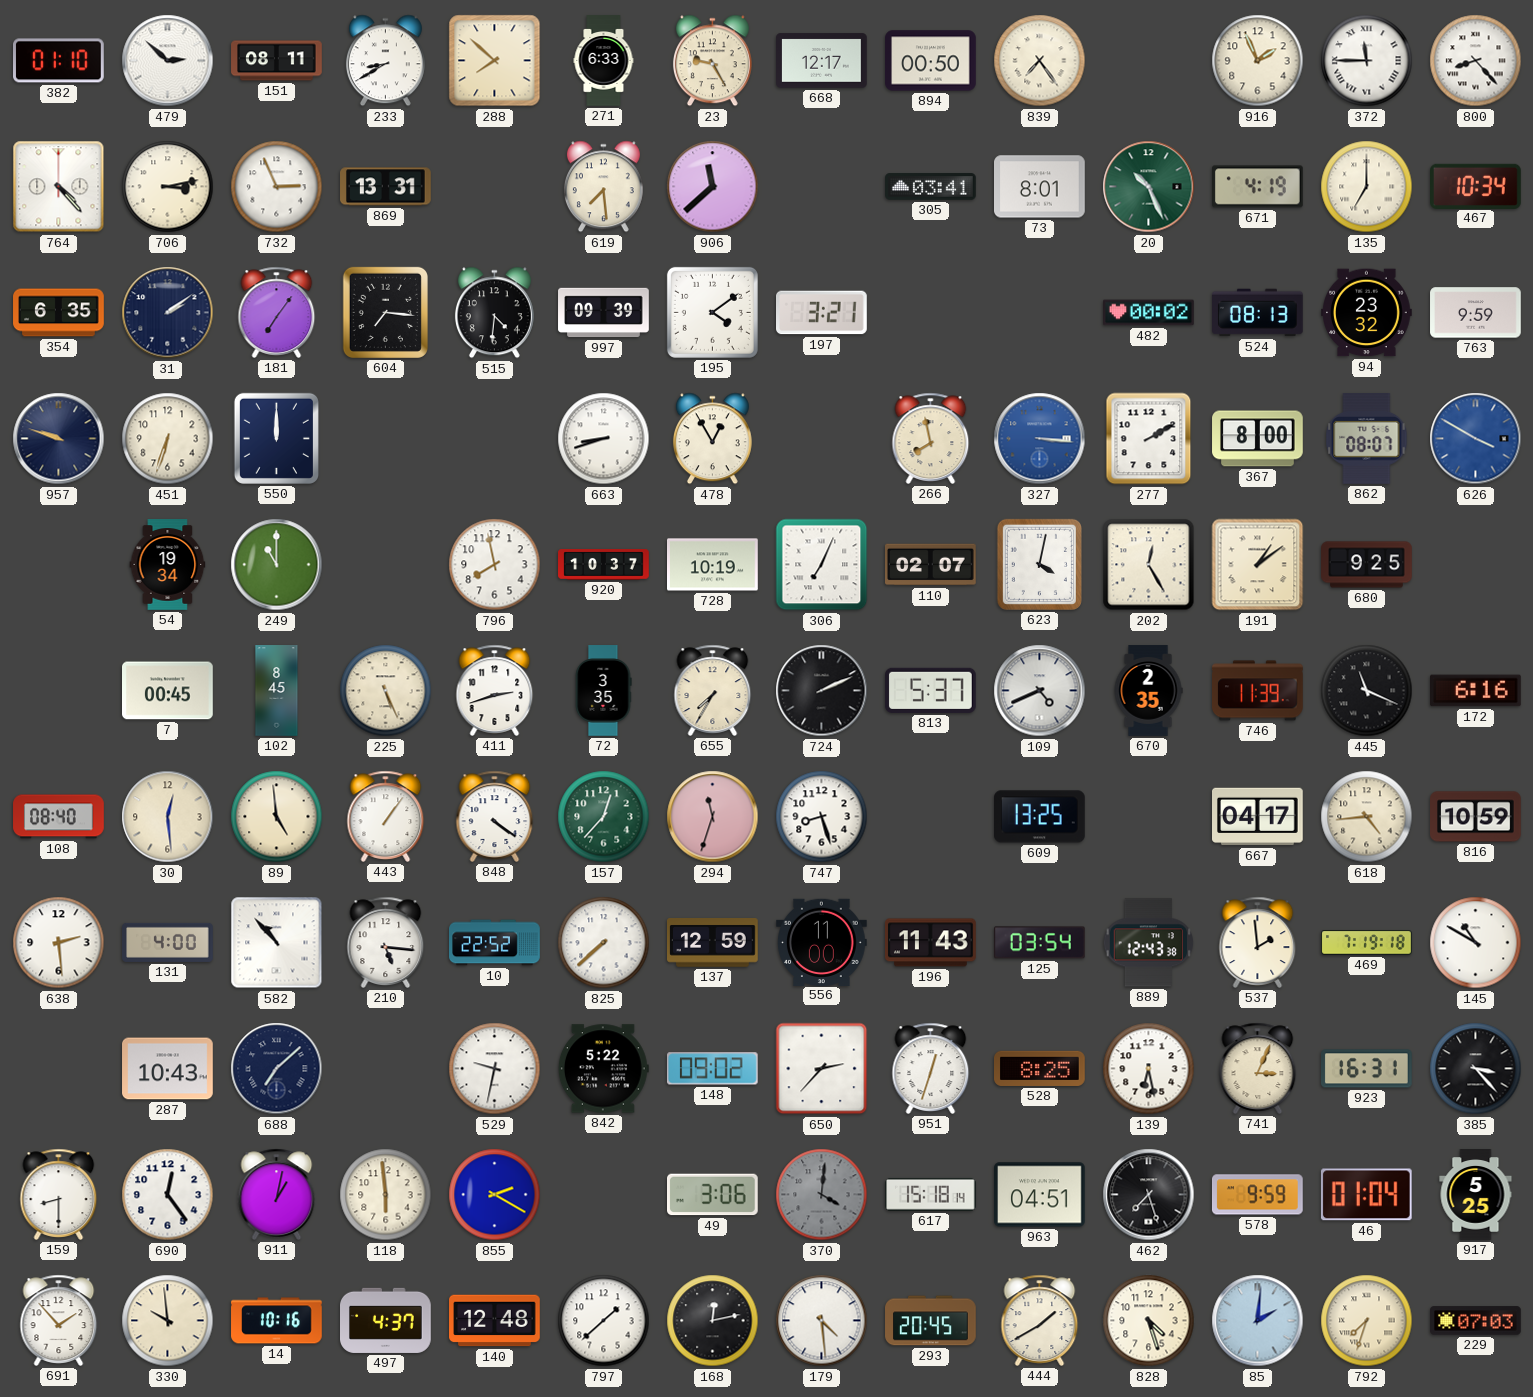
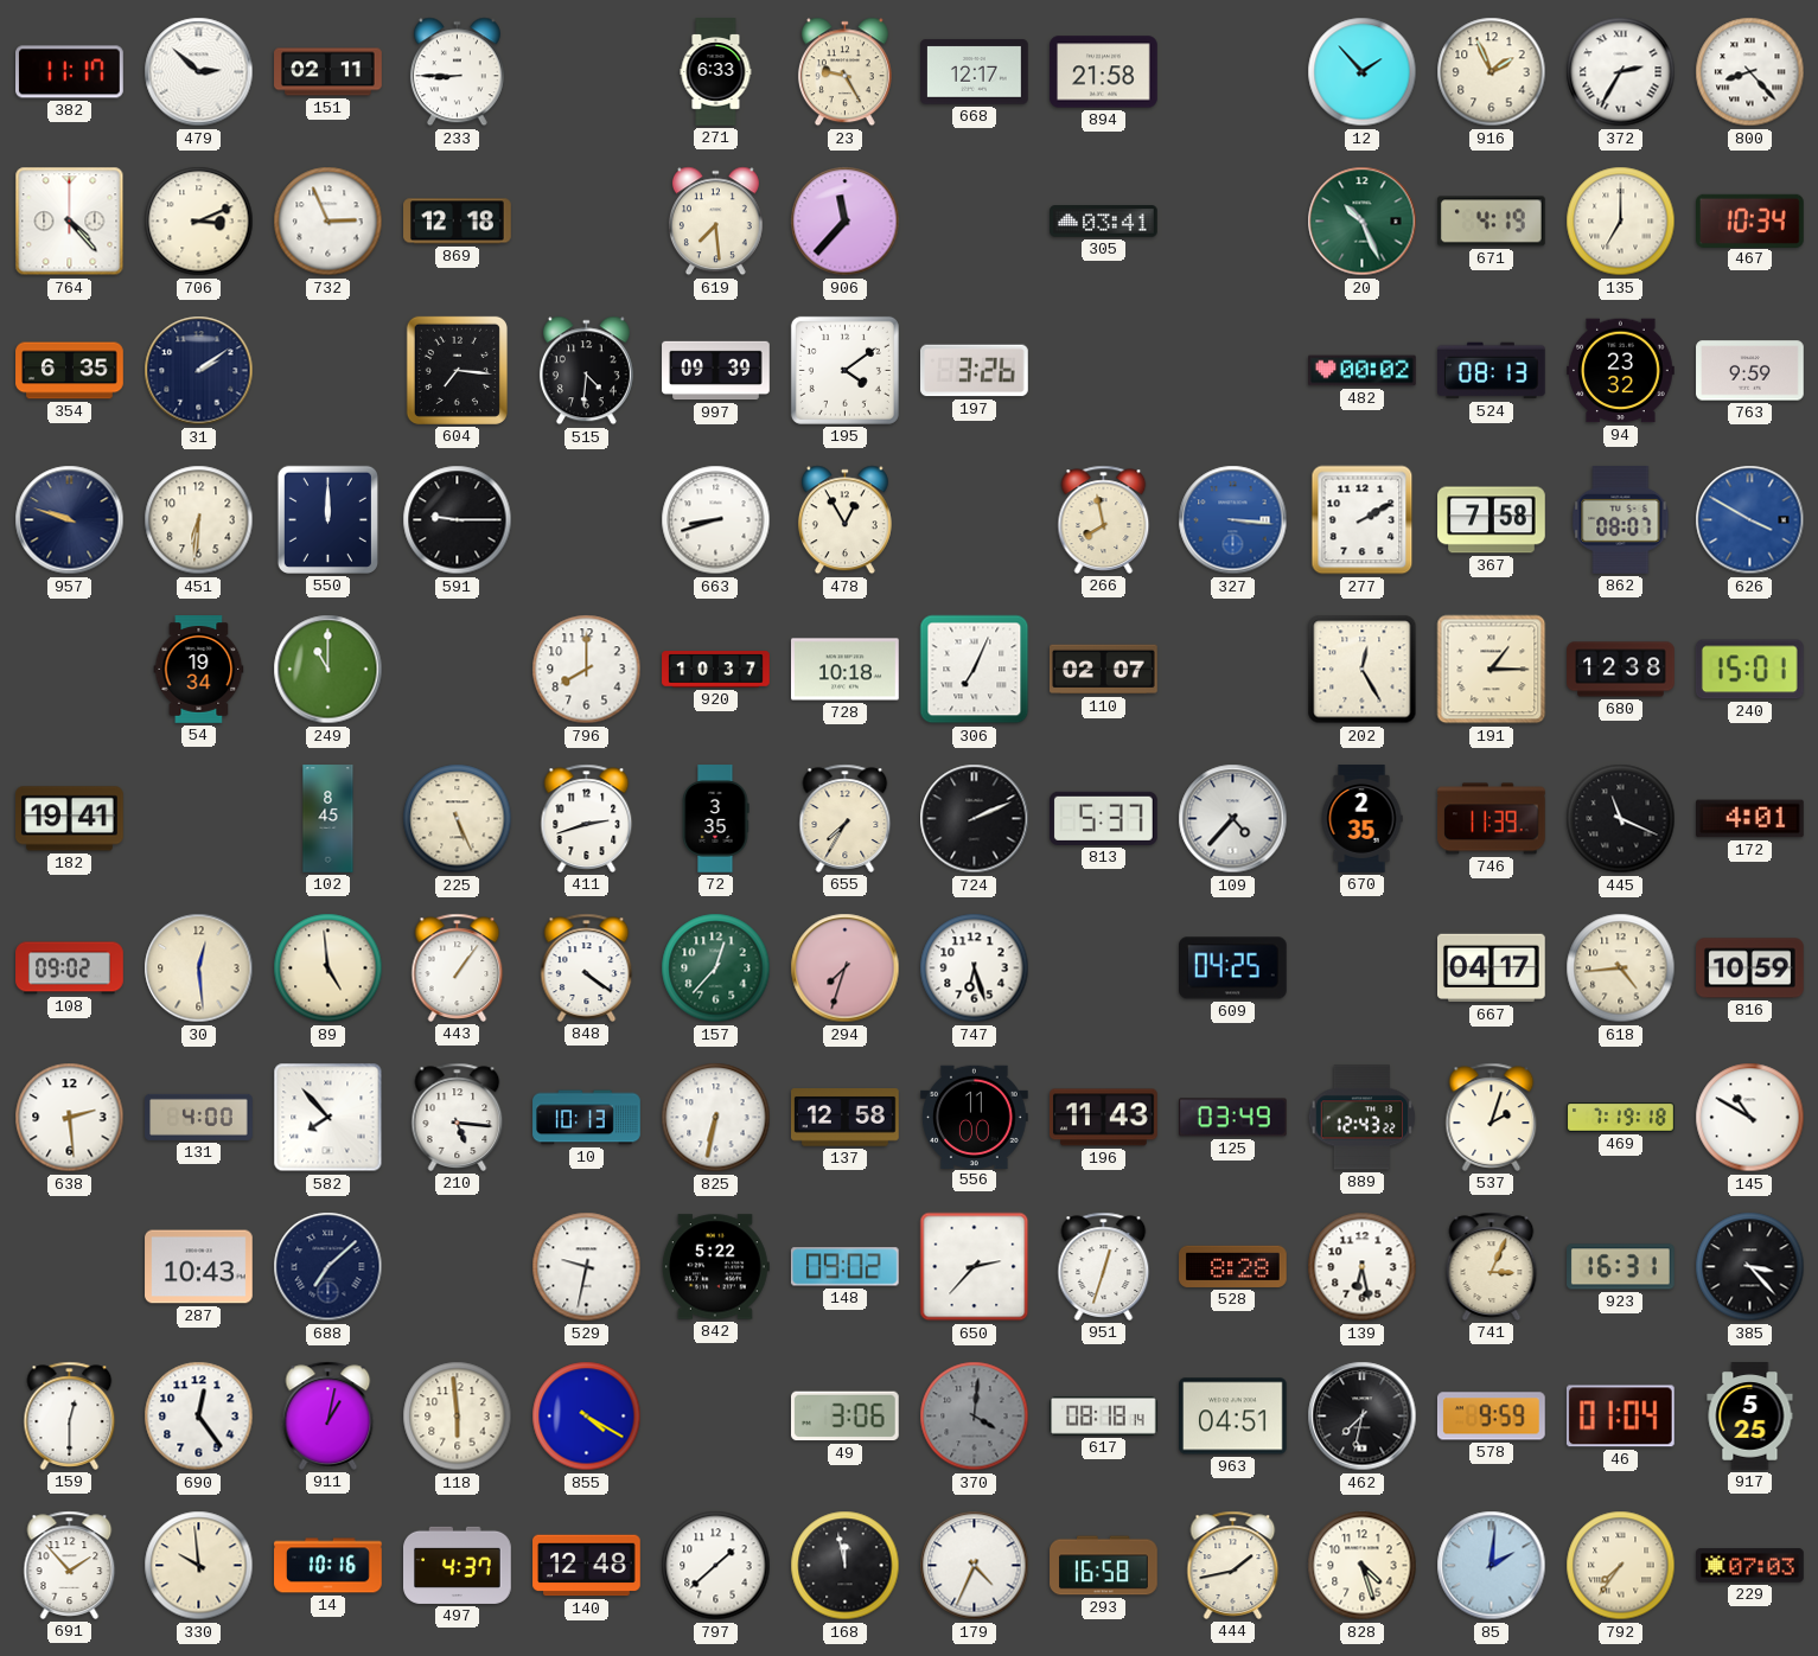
382: 01:10 -> 11:17
151: 08:11 -> 02:11
233: 8:40 -> 8:45
288: 7:52 -> none
894: 00:50 -> 21:58
839: 7:24 -> none
12: none -> 1:53
372: 11:45 -> 2:35
706: 3:13 -> 3:11
869: 13:31 -> 12:18
906: 11:38 -> 11:37
73: 8:01 -> none
181: 7:06 -> none
197: 3:21 -> 3:26
451: 6:33 -> 6:31
591: none -> 9:15
367: 8:00 -> 7:58
796: 7:58 -> 8:00
728: 10:19 -> 10:18
623: 4:02 -> none
191: 1:09 -> 1:15
680: 9:25 -> 12:38
240: none -> 15:01
182: none -> 19:41
7: 00:45 -> none
109: 4:41 -> 4:37
172: 6:16 -> 4:01
108: 08:40 -> 09:02
294: 11:33 -> 7:33
747: 8:27 -> 6:27
609: 13:25 -> 04:25
582: 10:53 -> 7:53
10: 22:52 -> 10:13
825: 7:38 -> 6:32
137: 12:59 -> 12:58
125: 03:54 -> 03:49
889: 12:43:38 -> 12:43:22
537: 1:59 -> 2:03
528: 8:25 -> 8:28
159: 8:30 -> 12:30
855: 2:20 -> 4:20
617: 15:18 -> 08:18
462: 7:27 -> 7:32
168: 12:13 -> 11:58
179: 4:29 -> 4:34
293: 20:45 -> 16:58
444: 1:40 -> 1:43
792: 7:33 -> 7:36
